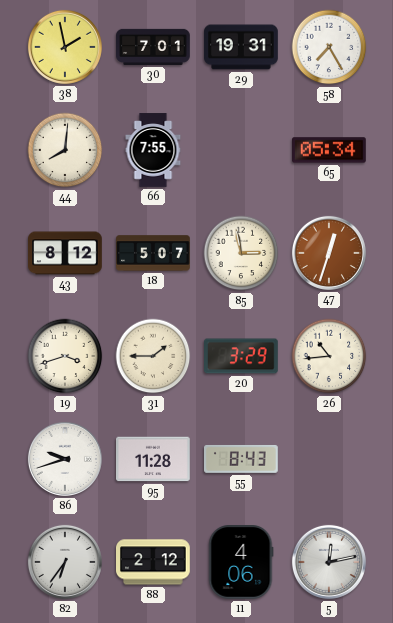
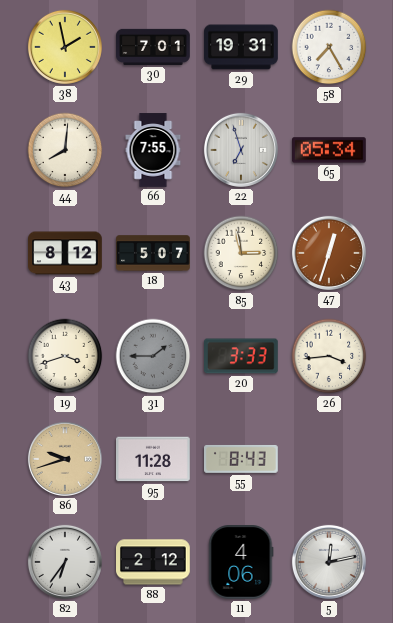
22: none -> 6:57
31 dial: cream -> grey
20: 3:29 -> 3:33
26: 10:44 -> 3:44
86 dial: white -> champagne
